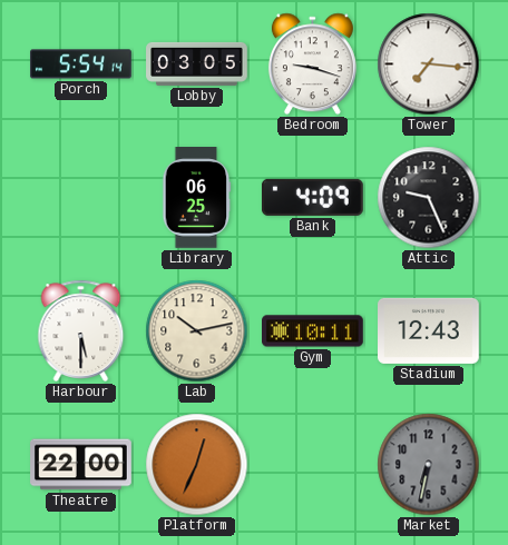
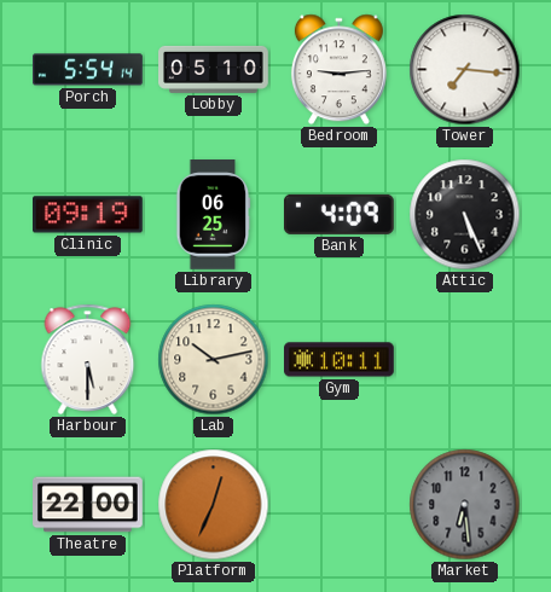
Lobby: 03:05 -> 05:10
Bedroom: 9:18 -> 9:14
Clinic: none -> 09:19
Attic: 9:26 -> 5:26
Stadium: 12:43 -> none
Market: 6:32 -> 6:29
